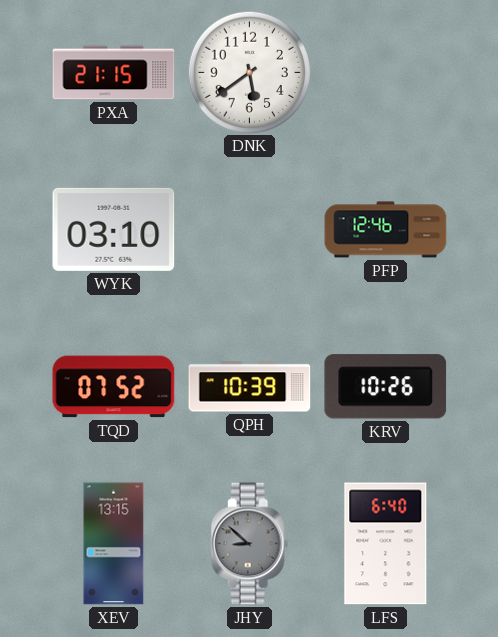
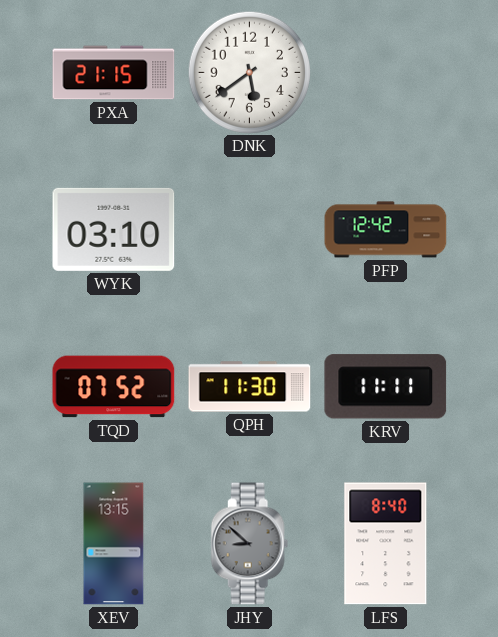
PFP: 12:46 -> 12:42
QPH: 10:39 -> 11:30
KRV: 10:26 -> 11:11
LFS: 6:40 -> 8:40
